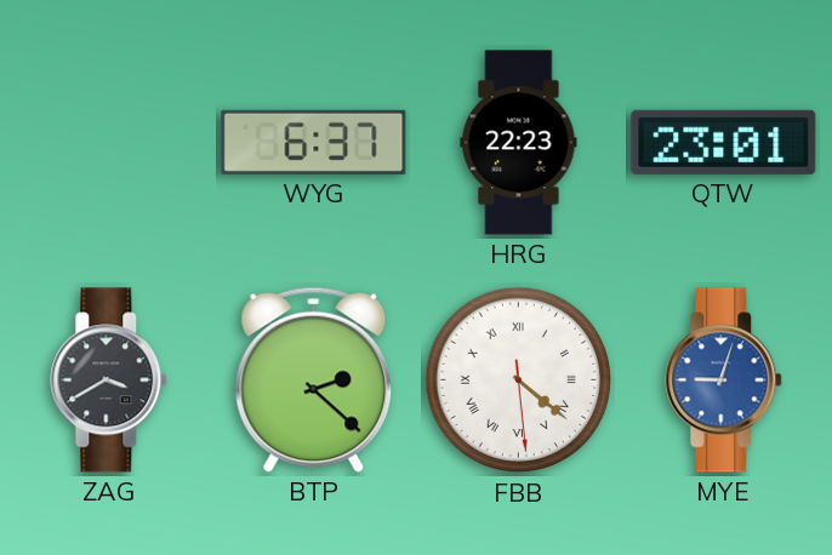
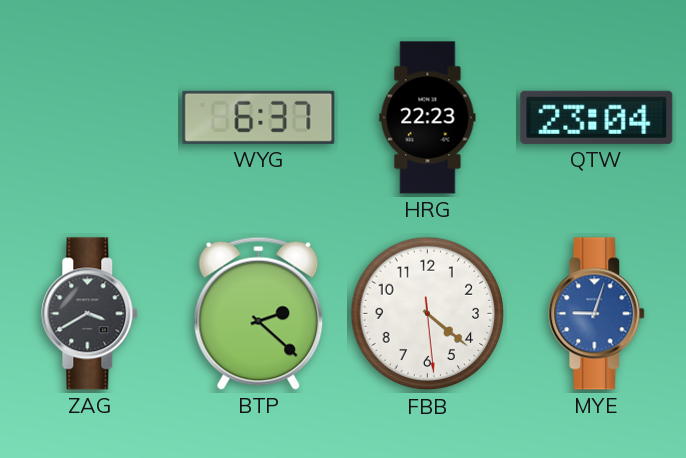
QTW: 23:01 -> 23:04
FBB numerals: Roman -> Arabic
